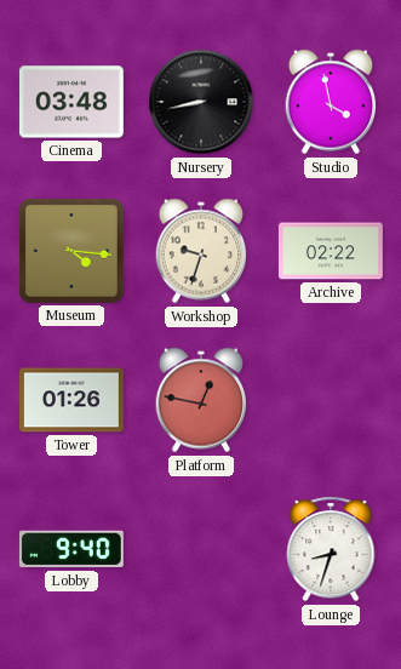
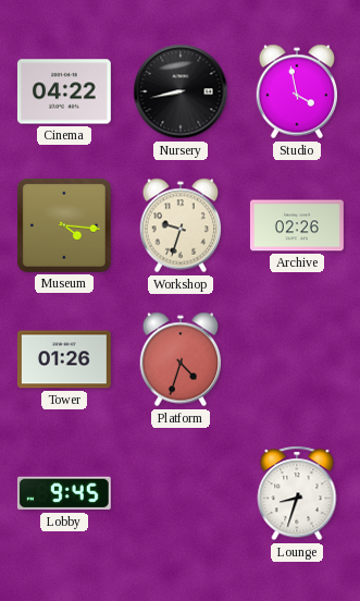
Cinema: 03:48 -> 04:22
Archive: 02:22 -> 02:26
Platform: 12:47 -> 4:33
Lobby: 9:40 -> 9:45
